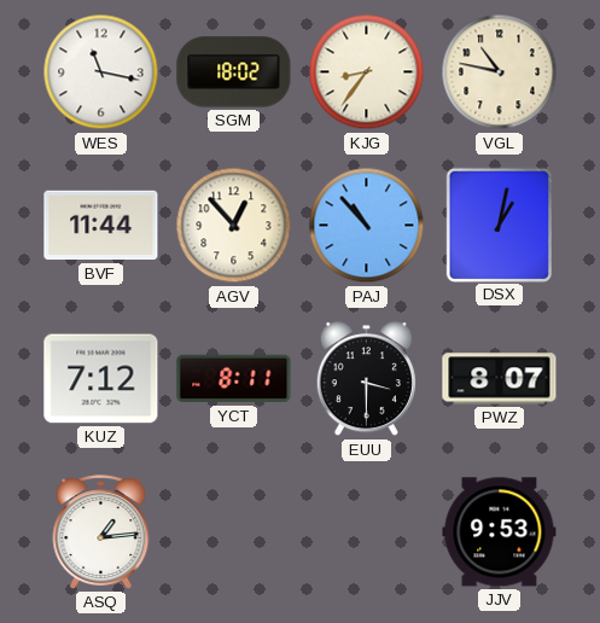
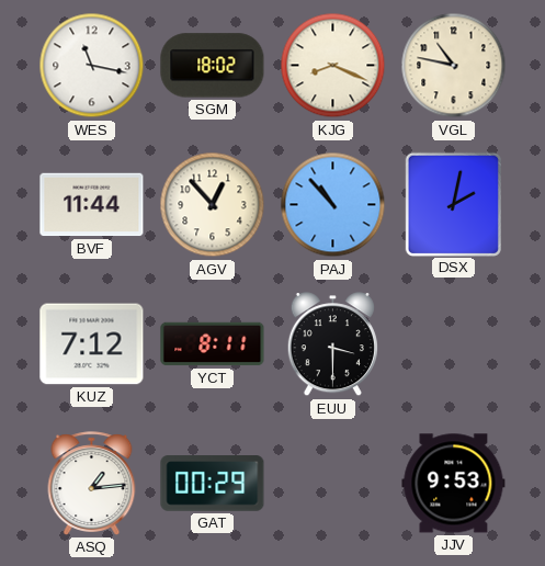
KJG: 8:36 -> 8:19
DSX: 1:02 -> 2:02
PWZ: 8:07 -> none
GAT: none -> 00:29
